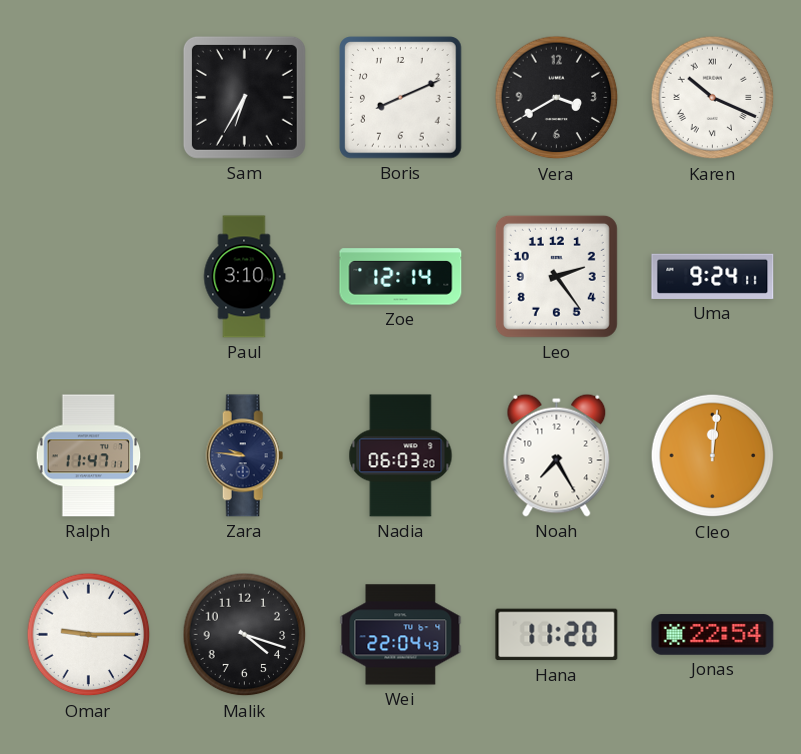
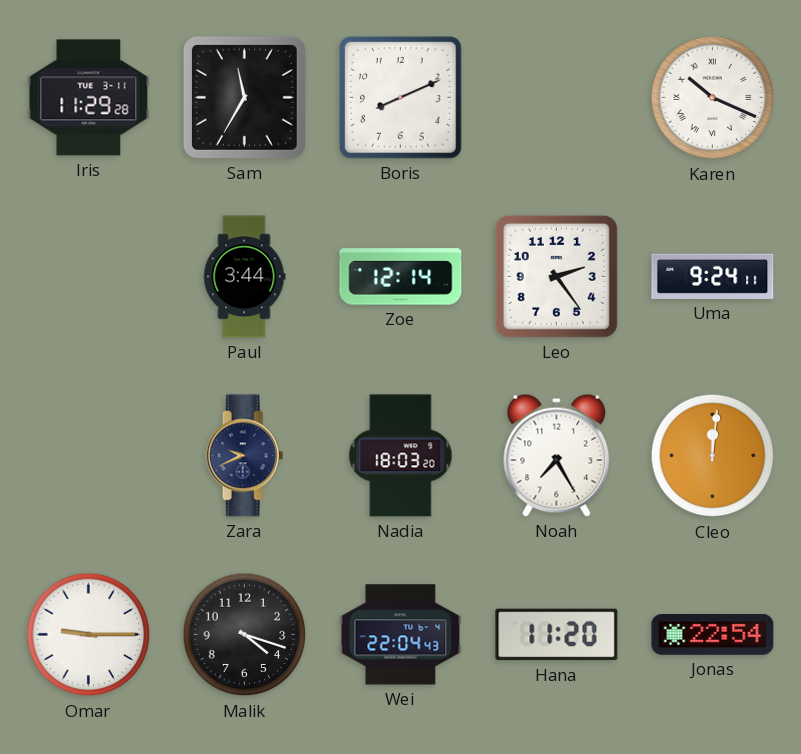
Iris: none -> 11:29
Sam: 6:35 -> 11:35
Vera: 3:40 -> none
Paul: 3:10 -> 3:44
Ralph: 11:47 -> none
Zara: 9:46 -> 9:41
Nadia: 06:03 -> 18:03
